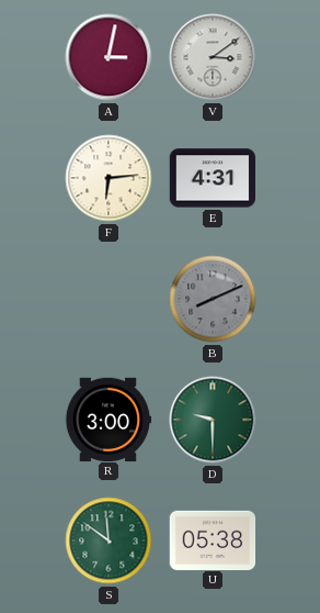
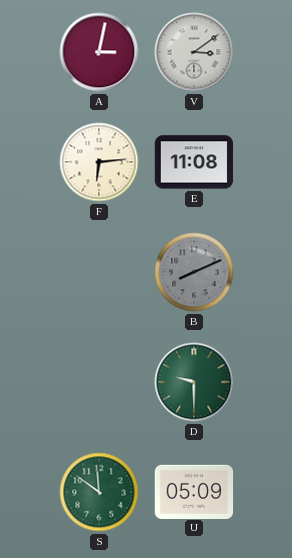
E: 4:31 -> 11:08
R: 3:00 -> none
U: 05:38 -> 05:09
